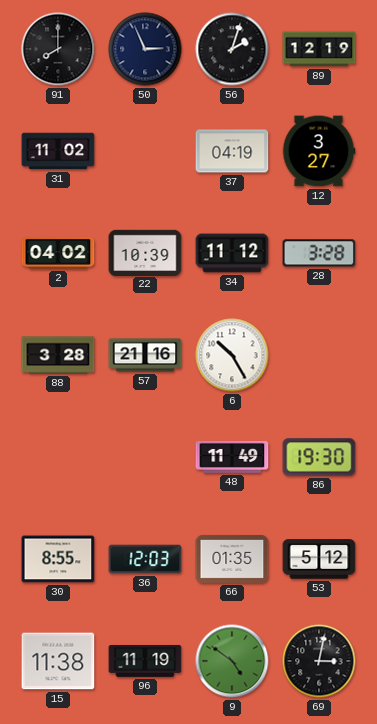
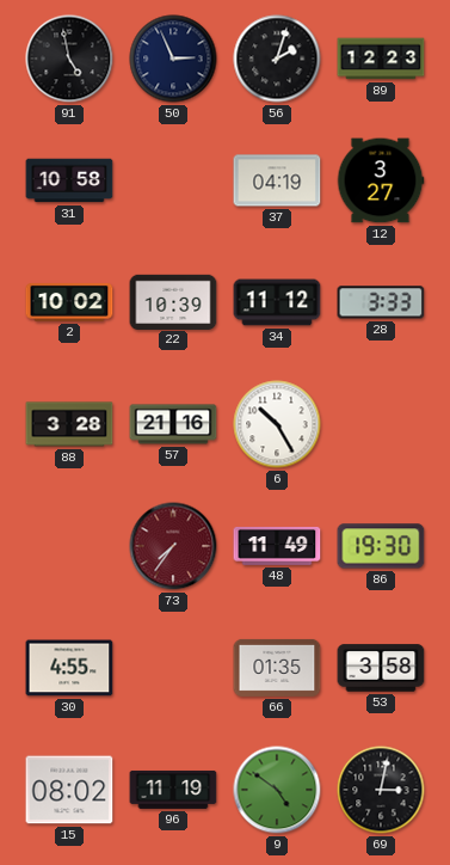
91: 8:00 -> 4:58
89: 12:19 -> 12:23
31: 11:02 -> 10:58
2: 04:02 -> 10:02
28: 3:28 -> 3:33
73: none -> 7:36
30: 8:55 -> 4:55
36: 12:03 -> none
53: 5:12 -> 3:58
15: 11:38 -> 08:02
